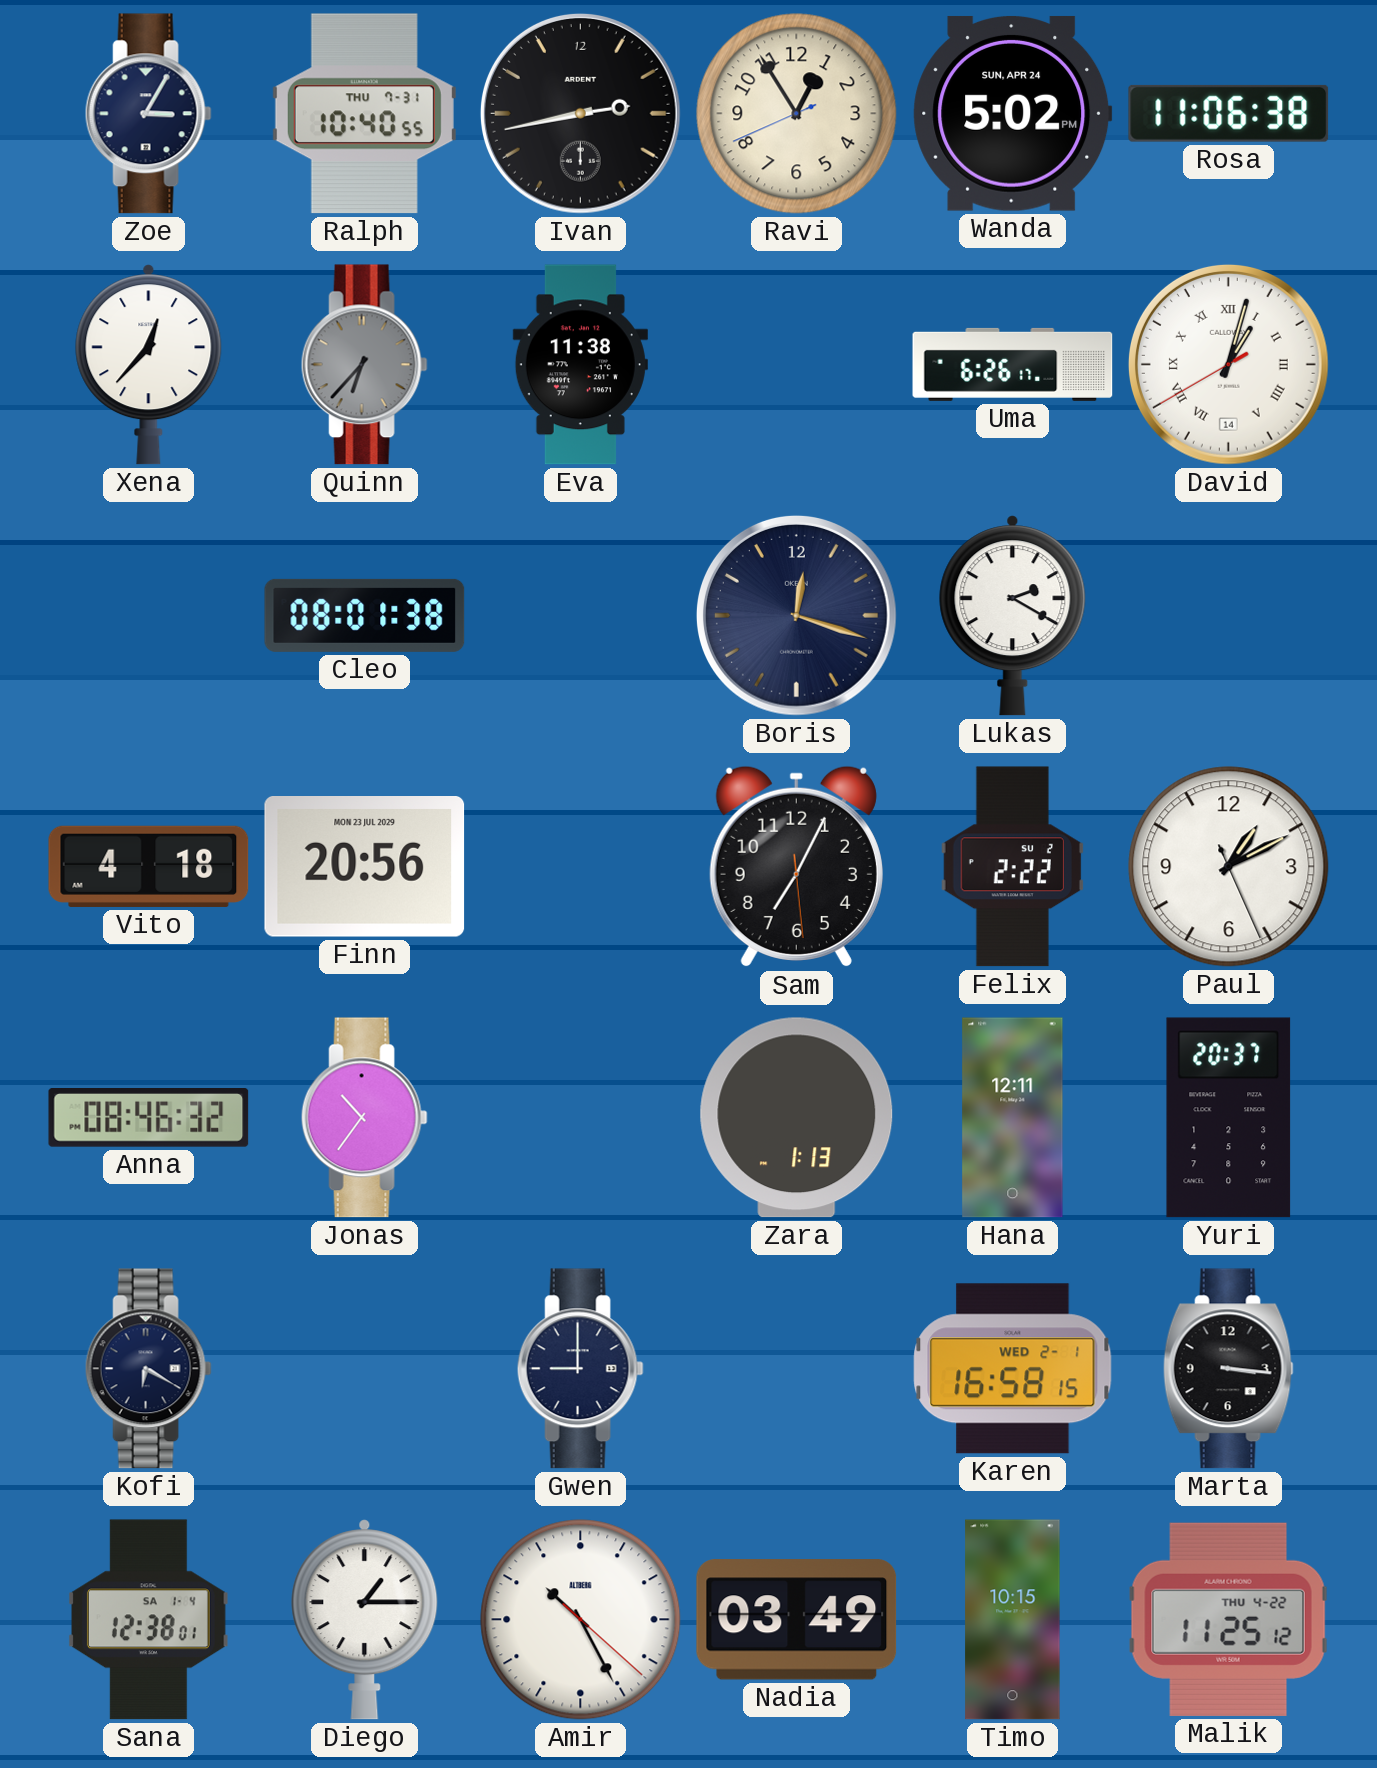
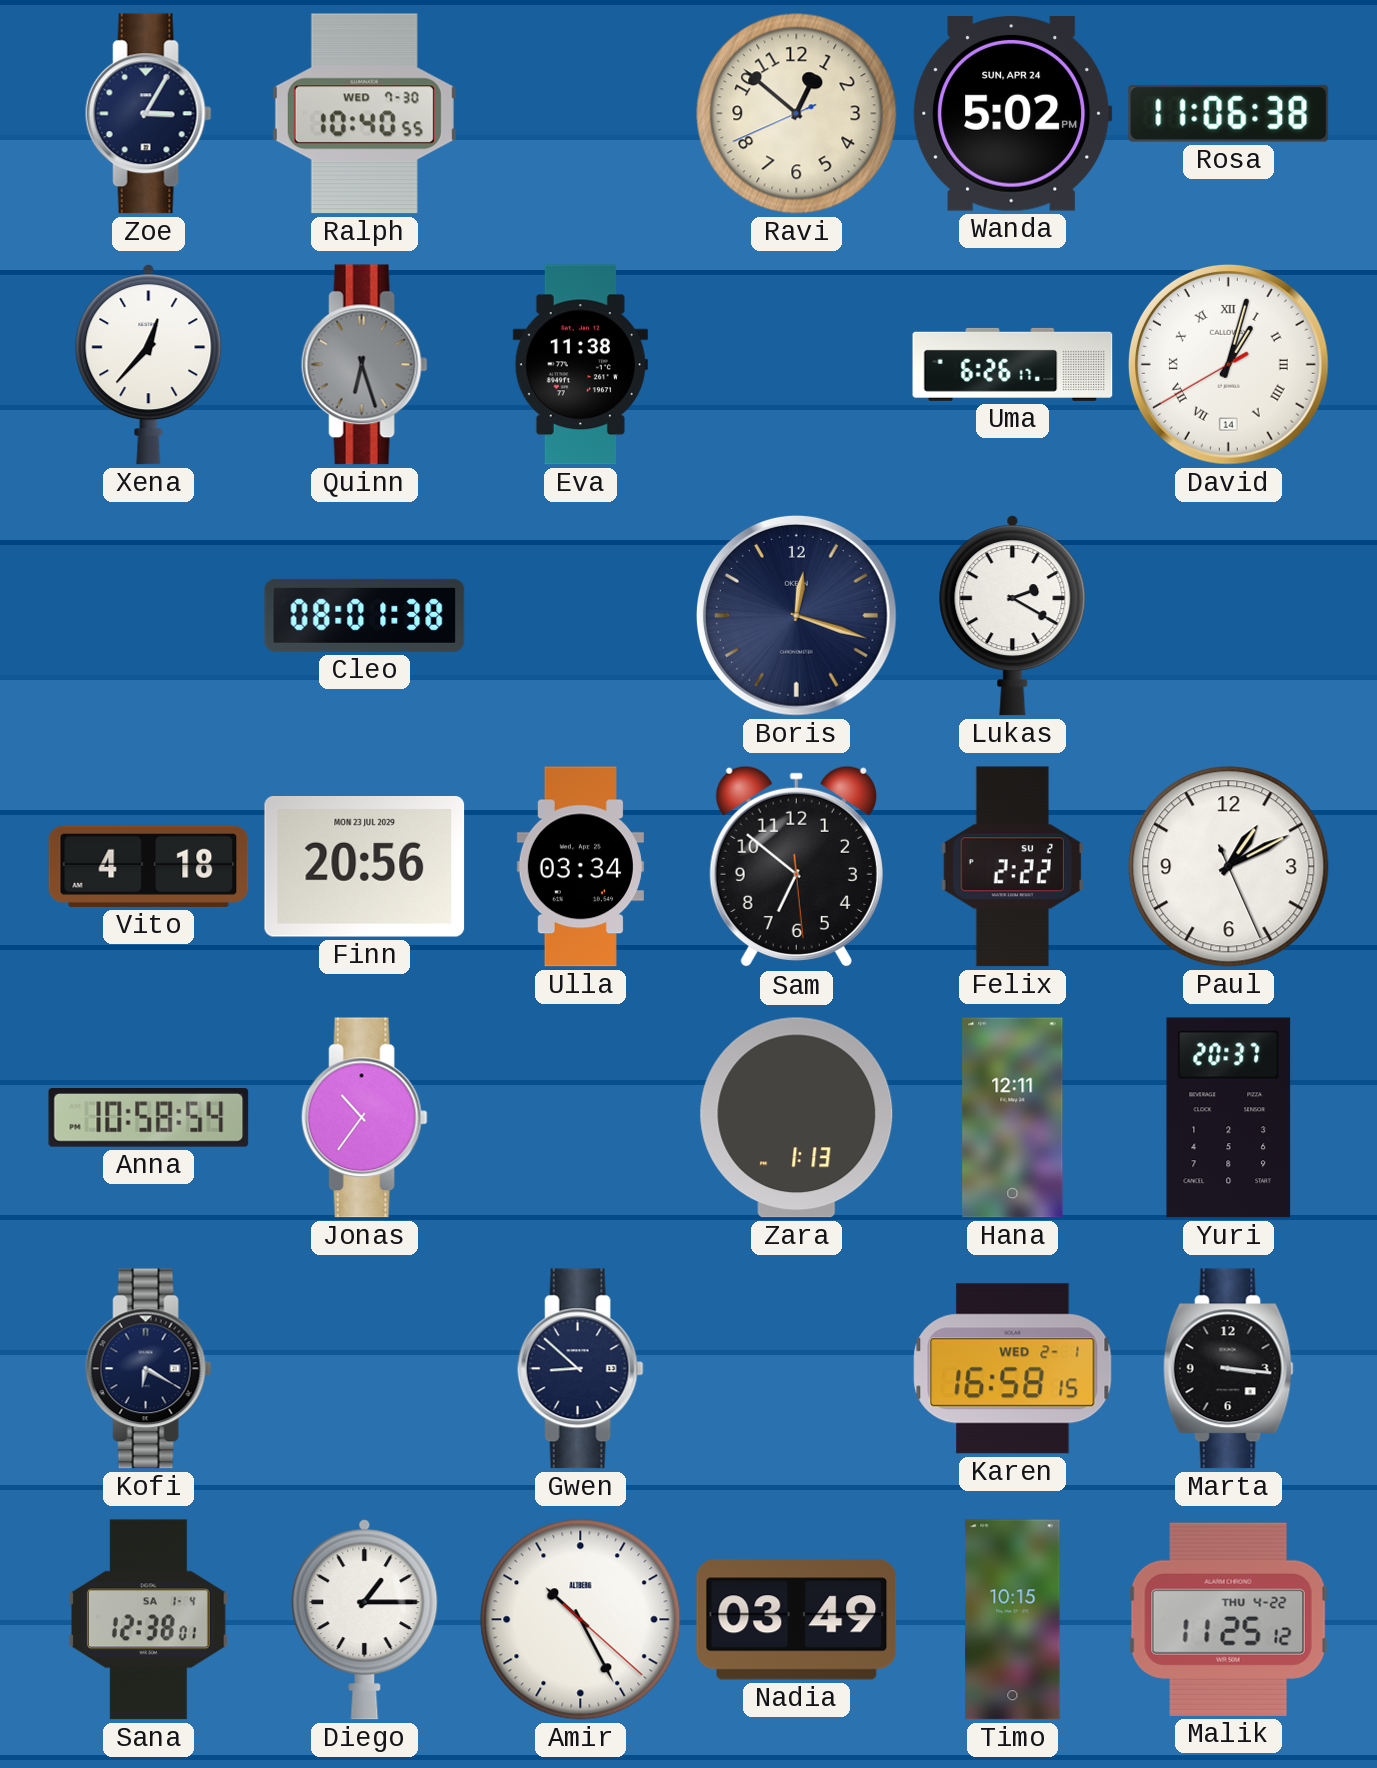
Ralph date: THU 7-31 -> WED 7-30
Ivan: 2:43 -> none
Ravi: 12:54 -> 12:51
Quinn: 6:37 -> 6:27
Ulla: none -> 03:34
Sam: 7:04 -> 6:51
Anna: 08:46 -> 10:58
Gwen: 9:00 -> 8:52
